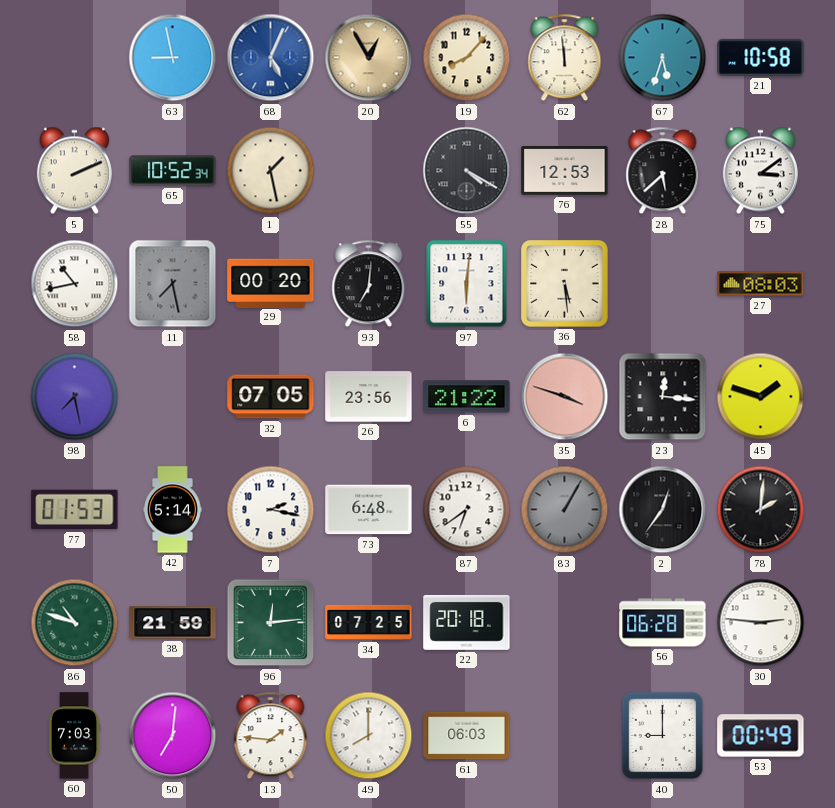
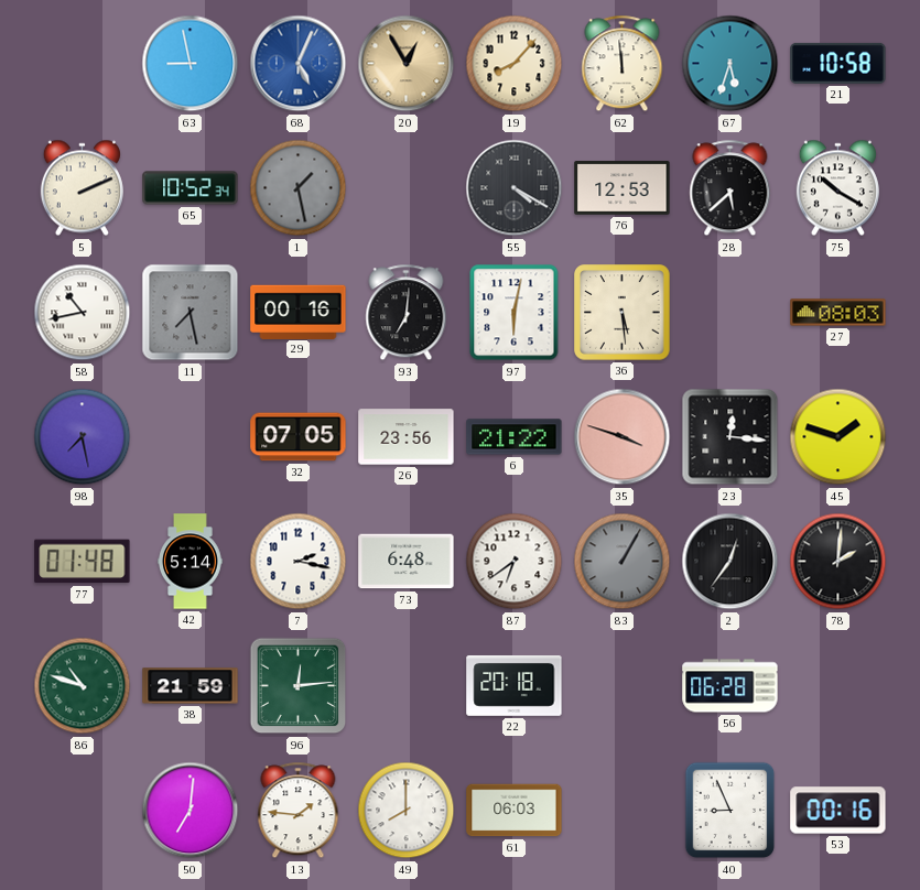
1 dial: cream -> grey
75: 3:09 -> 10:20
29: 00:20 -> 00:16
97: 6:01 -> 6:02
77: 01:53 -> 01:48
34: 07:25 -> none
30: 2:46 -> none
60: 7:03 -> none
40: 9:00 -> 8:56
53: 00:49 -> 00:16
